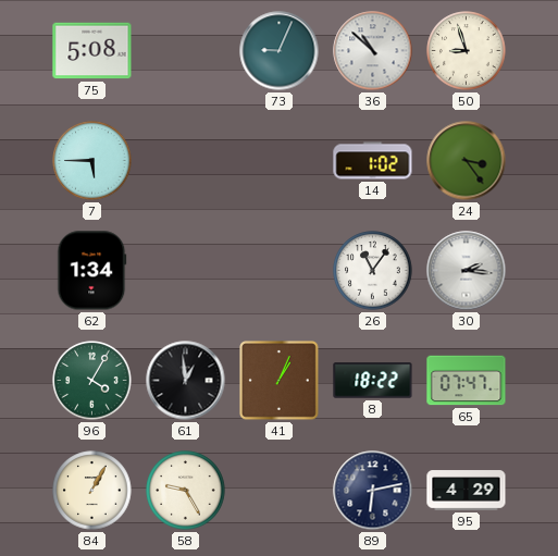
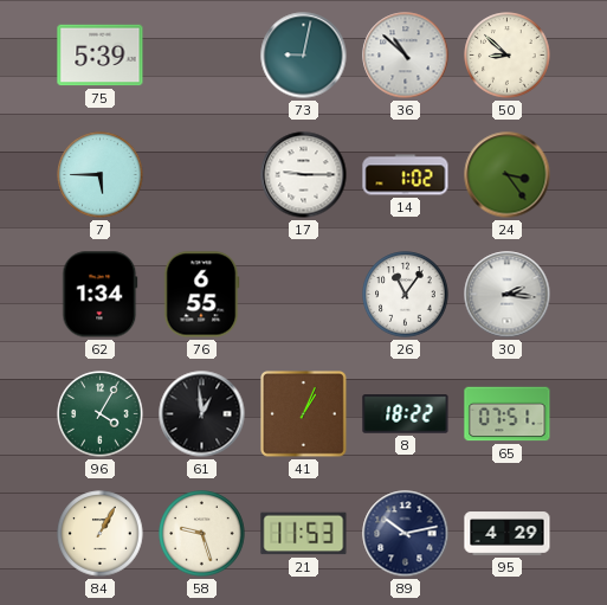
75: 5:08 -> 5:39
73: 9:04 -> 9:02
50: 8:57 -> 8:52
17: none -> 9:15
76: none -> 6:55
65: 07:47 -> 07:51
58: 9:25 -> 9:27
21: none -> 11:53
89: 6:13 -> 10:13
